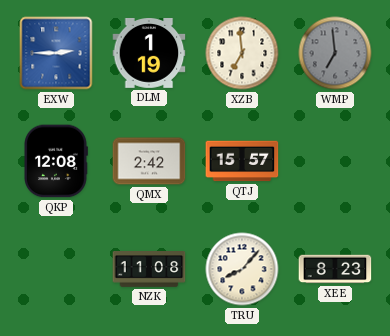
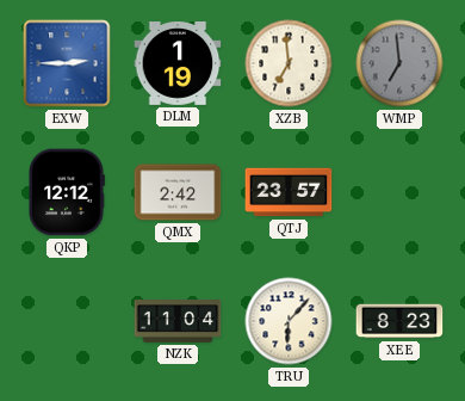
QKP: 12:08 -> 12:12
QTJ: 15:57 -> 23:57
NZK: 11:08 -> 11:04
TRU: 8:07 -> 6:07
